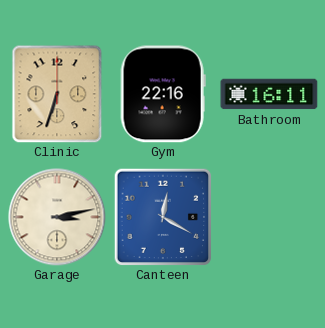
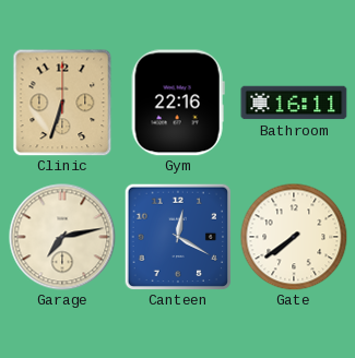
Garage: 3:13 -> 7:13
Gate: none -> 7:39
